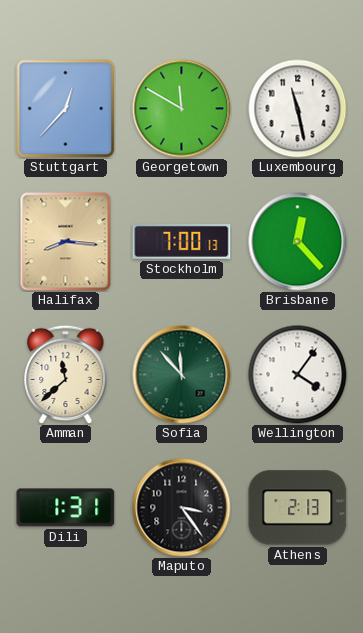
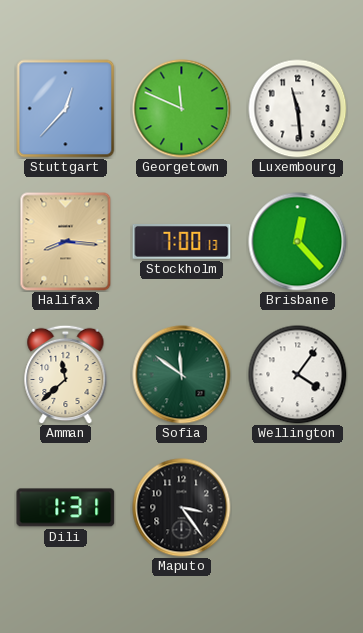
Georgetown: 11:50 -> 11:49
Luxembourg: 11:28 -> 11:29
Sofia: 11:53 -> 11:51
Athens: 2:13 -> none
